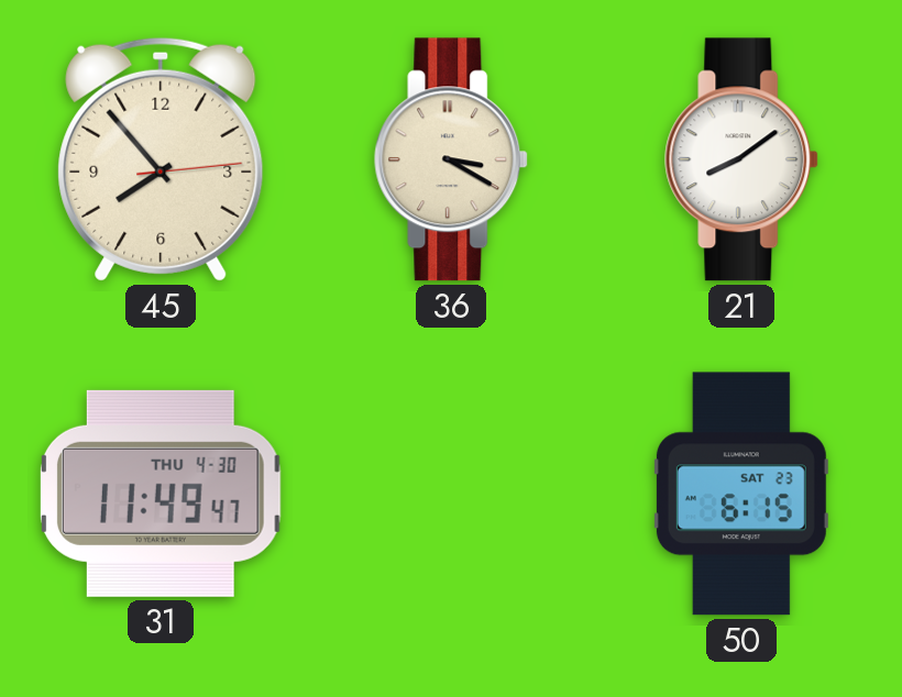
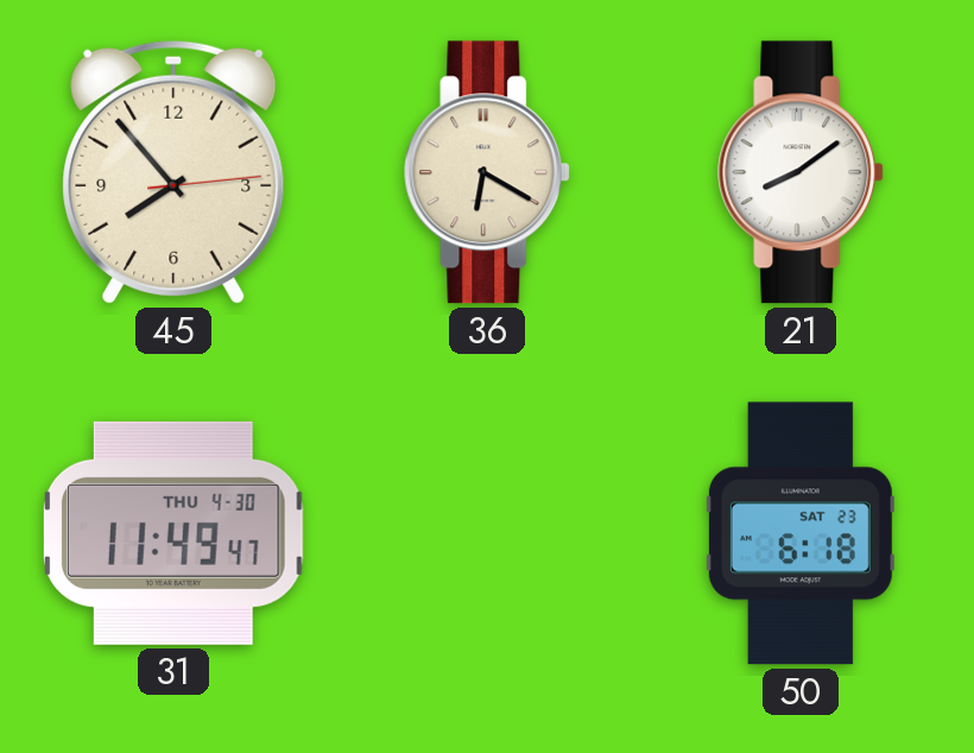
36: 3:20 -> 6:20
50: 6:15 -> 6:18
